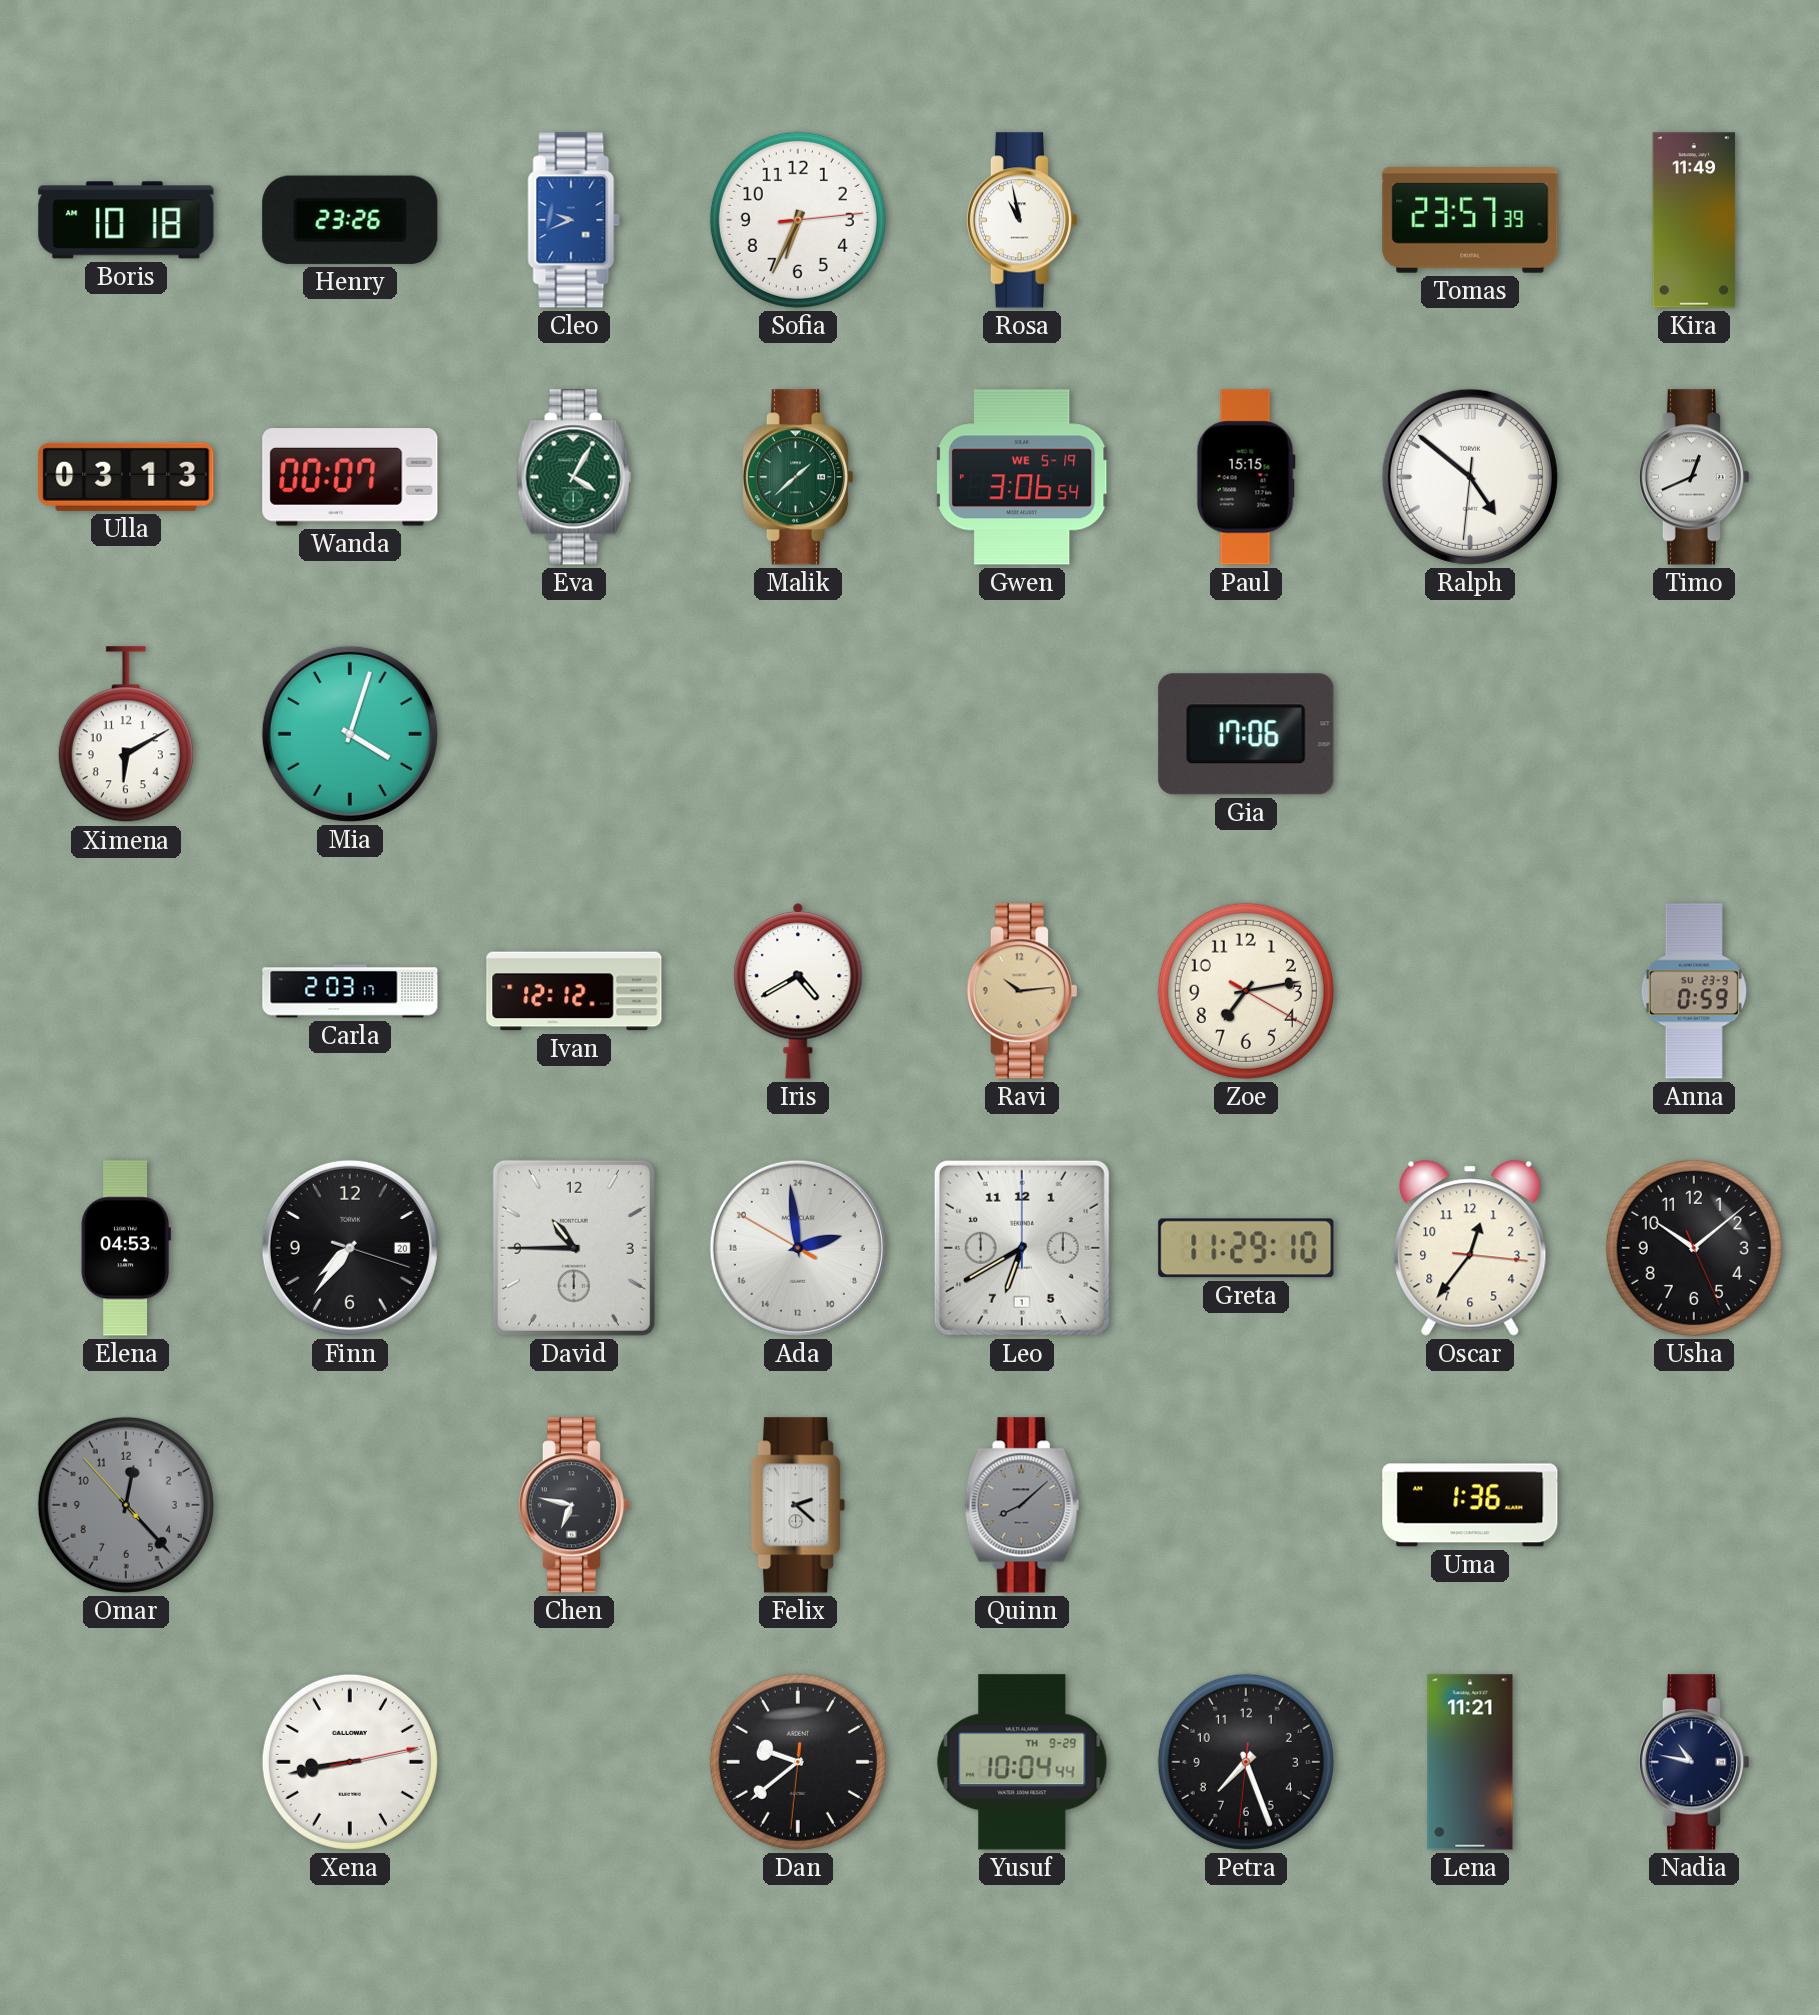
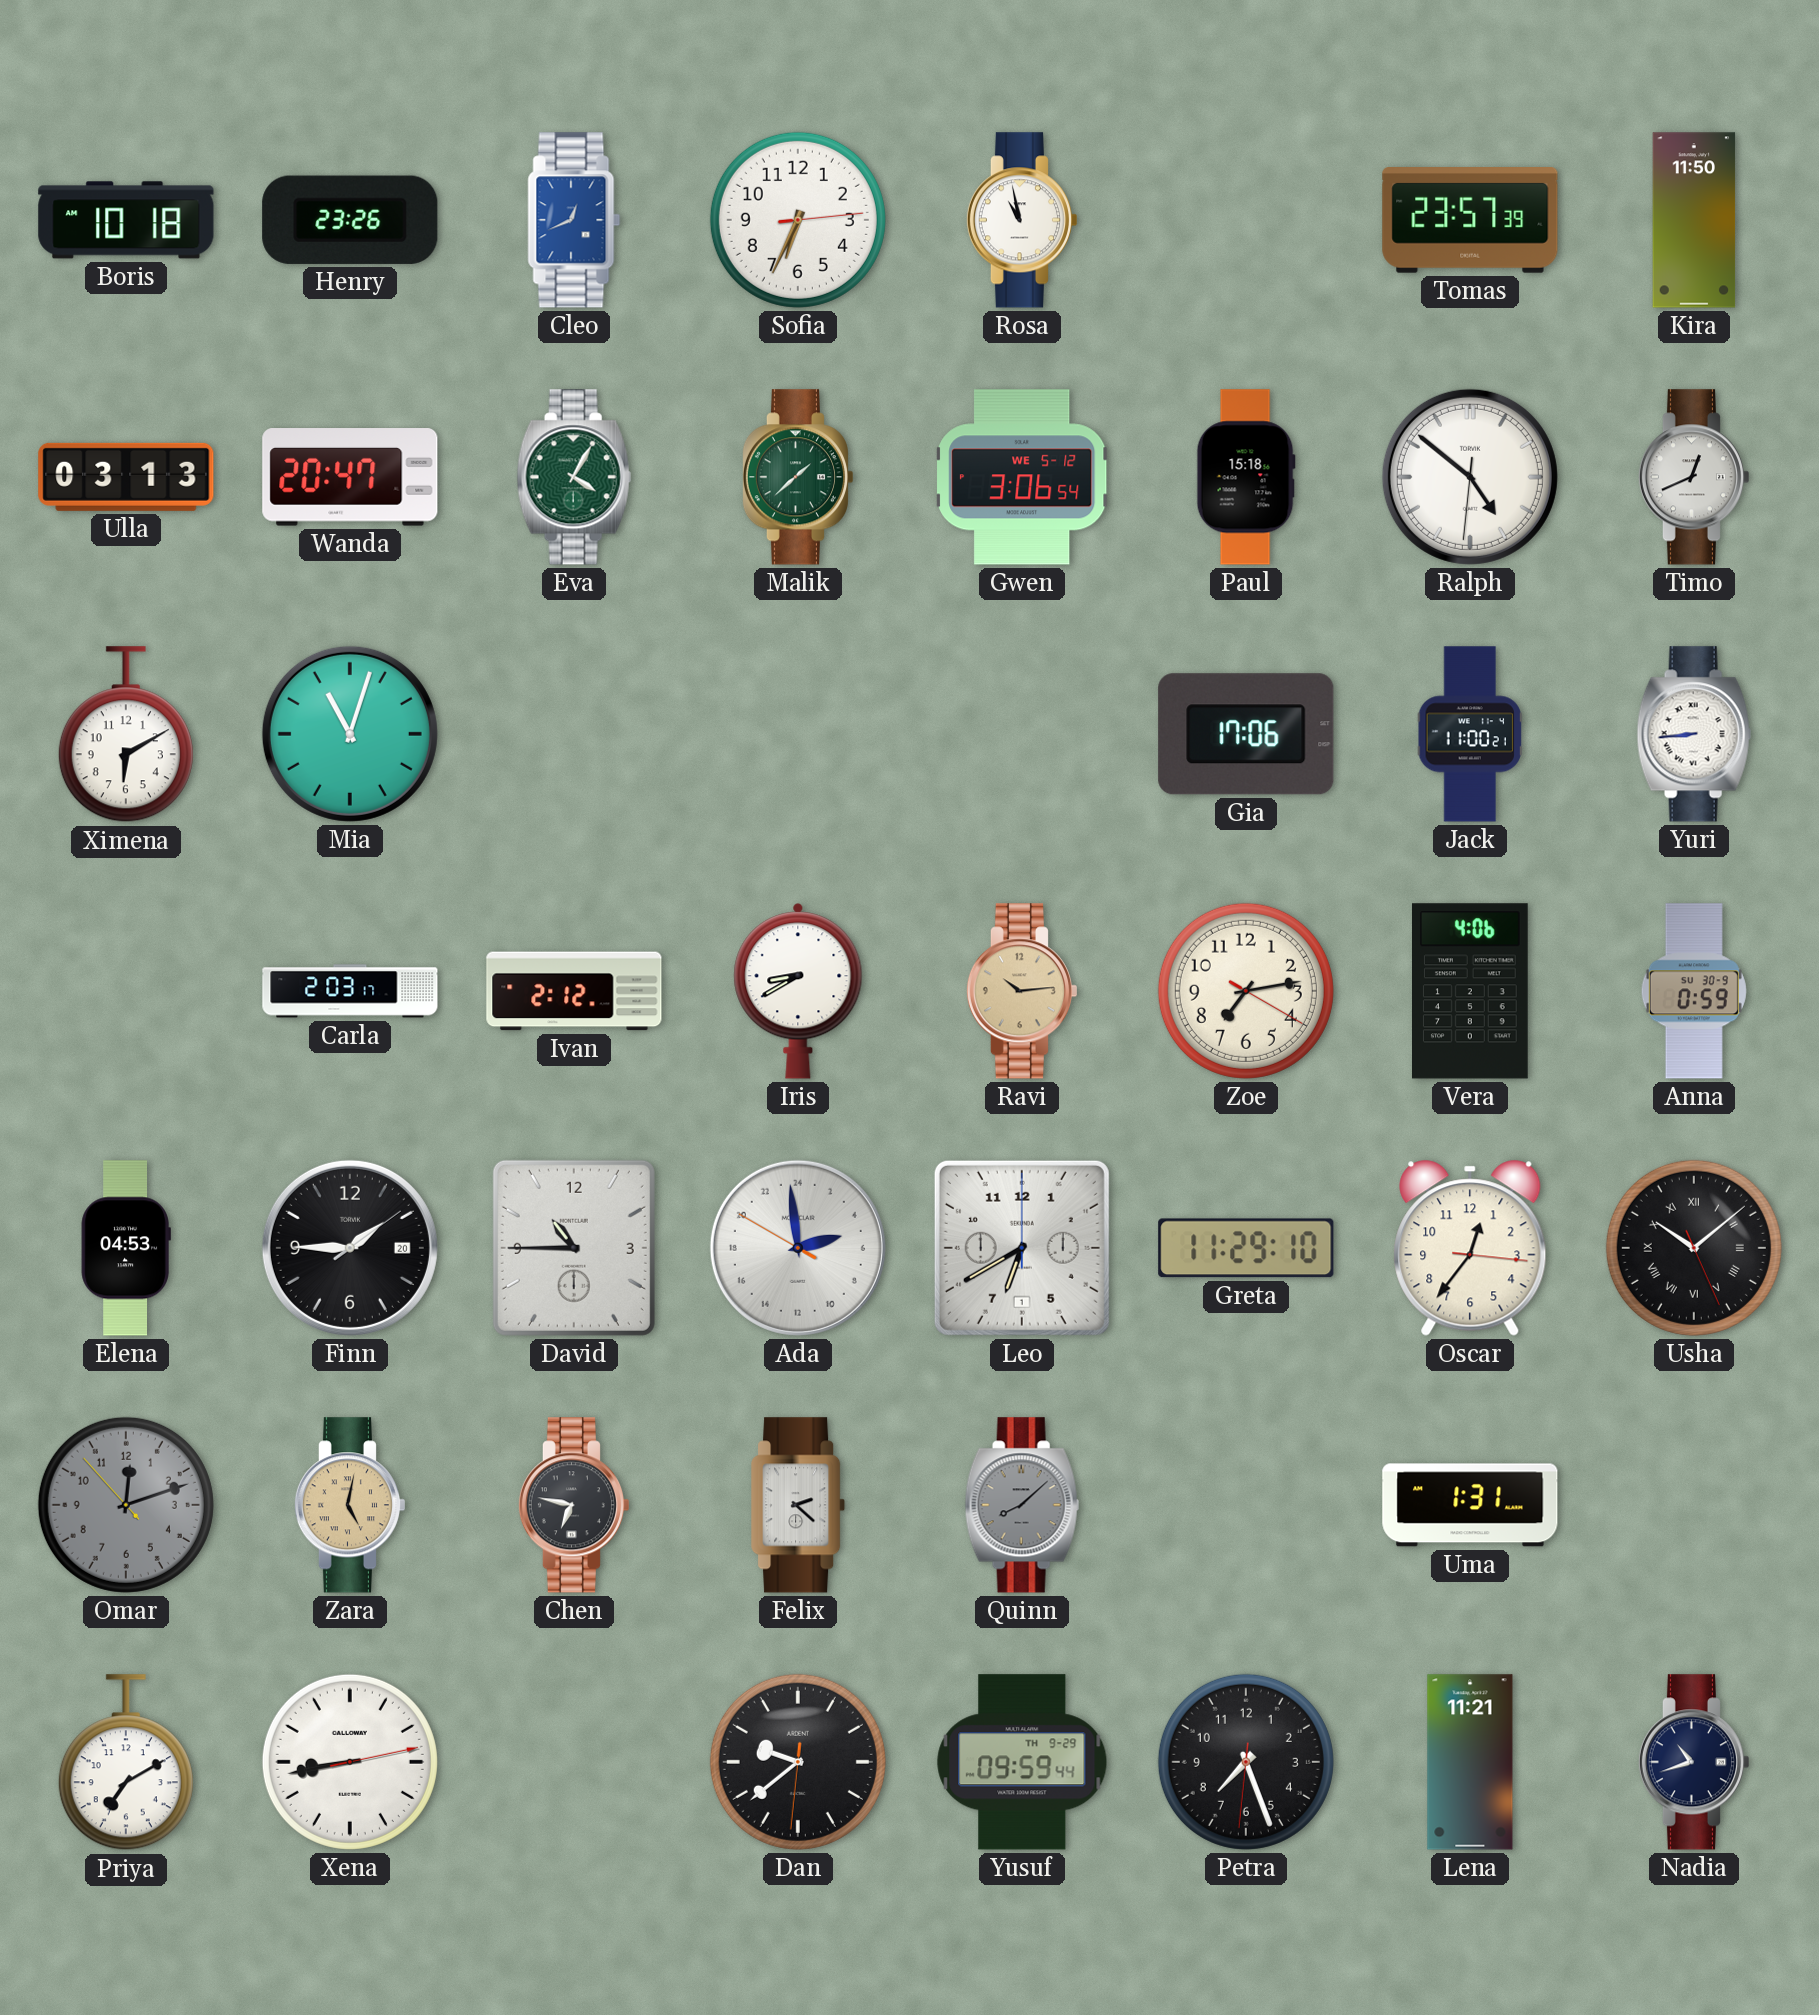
Cleo: 9:41 -> 12:41
Kira: 11:49 -> 11:50
Wanda: 00:07 -> 20:47
Gwen date: WE 5-19 -> WE 5-12
Paul: 15:15 -> 15:18
Mia: 4:03 -> 11:03
Jack: none -> 11:00
Yuri: none -> 8:44
Ivan: 12:12 -> 2:12
Iris: 4:40 -> 8:40
Vera: none -> 4:06
Anna date: SU 23-9 -> SU 30-9
Finn: 7:36 -> 1:45
Usha numerals: Arabic -> Roman
Omar: 12:22 -> 12:11
Zara: none -> 5:02
Uma: 1:36 -> 1:31
Priya: none -> 7:10
Yusuf: 10:04 -> 09:59
Nadia: 10:47 -> 10:42
